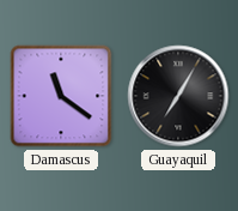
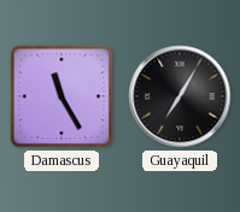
Damascus: 11:21 -> 11:25
